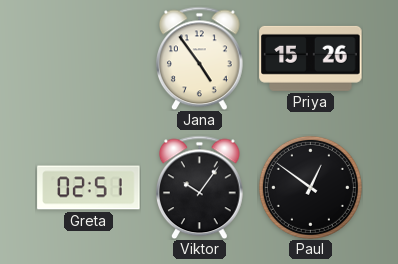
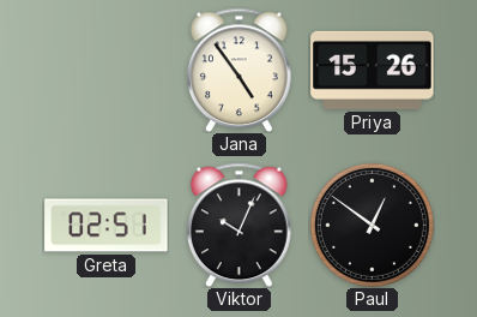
Viktor: 10:06 -> 10:04
